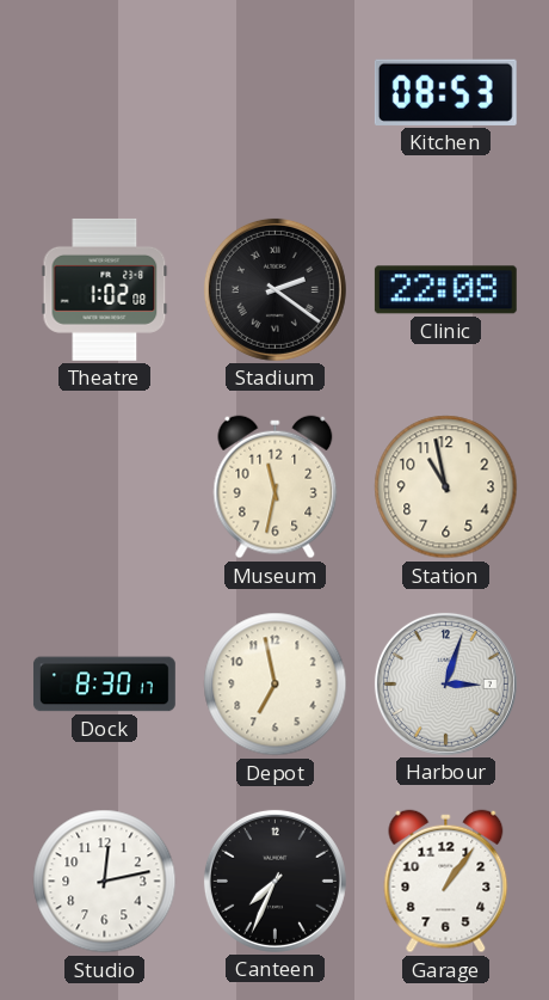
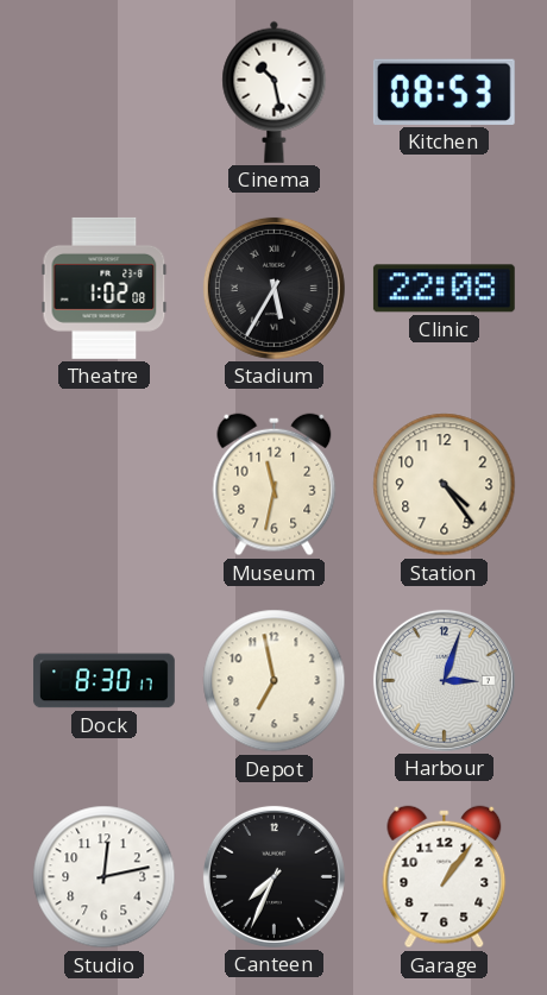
Cinema: none -> 10:28
Stadium: 2:21 -> 5:35
Station: 10:58 -> 4:24
